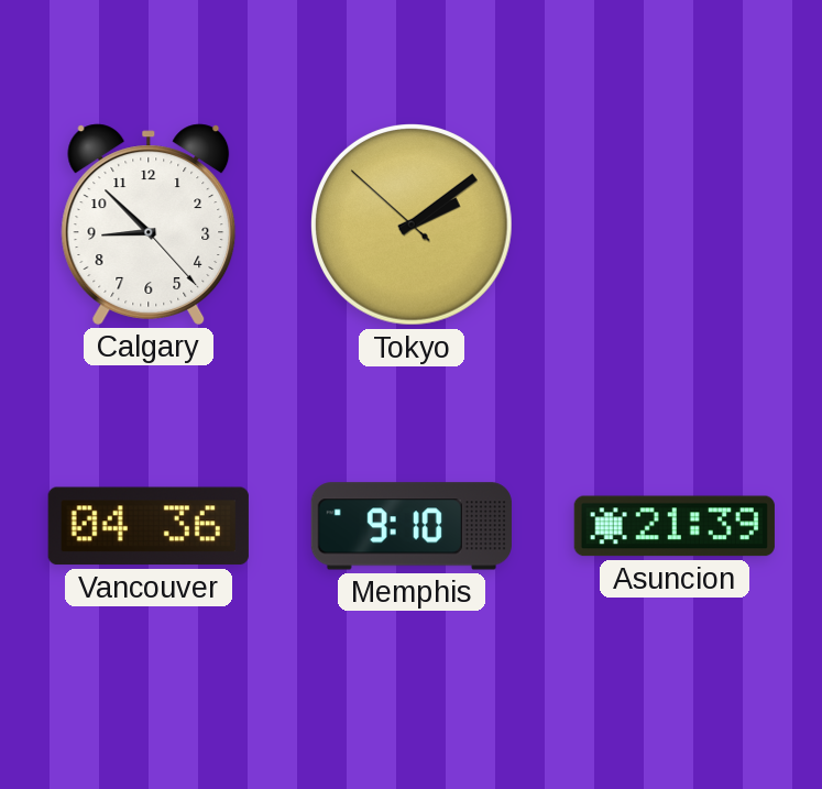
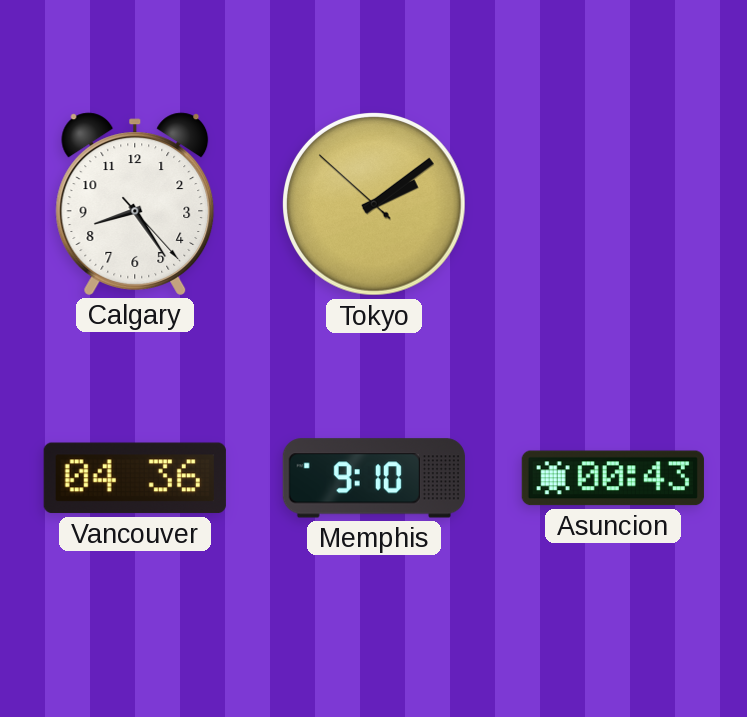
Calgary: 8:52 -> 8:24
Asuncion: 21:39 -> 00:43
